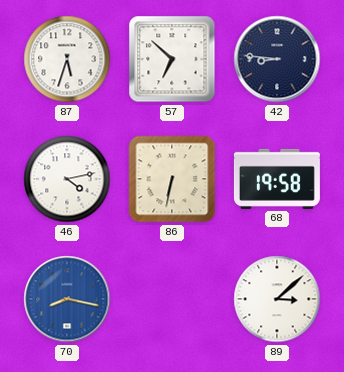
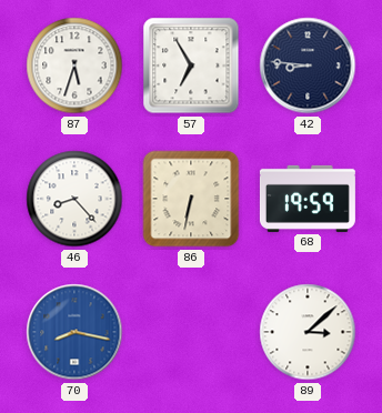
57: 6:52 -> 6:55
46: 4:13 -> 8:23
68: 19:58 -> 19:59
